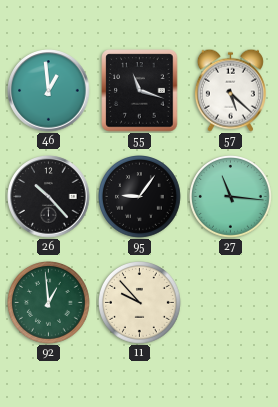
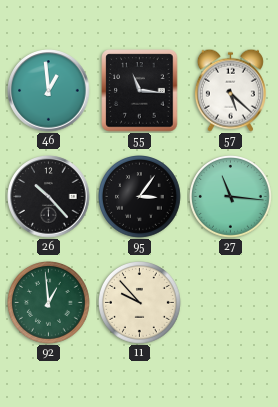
55: 11:18 -> 11:16
95: 9:06 -> 3:06
